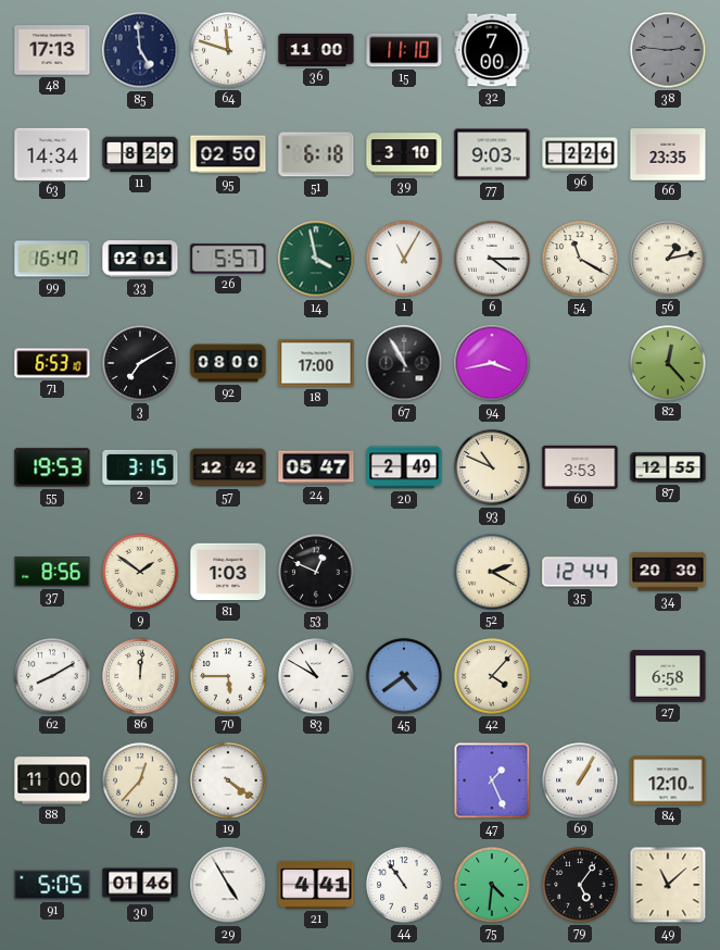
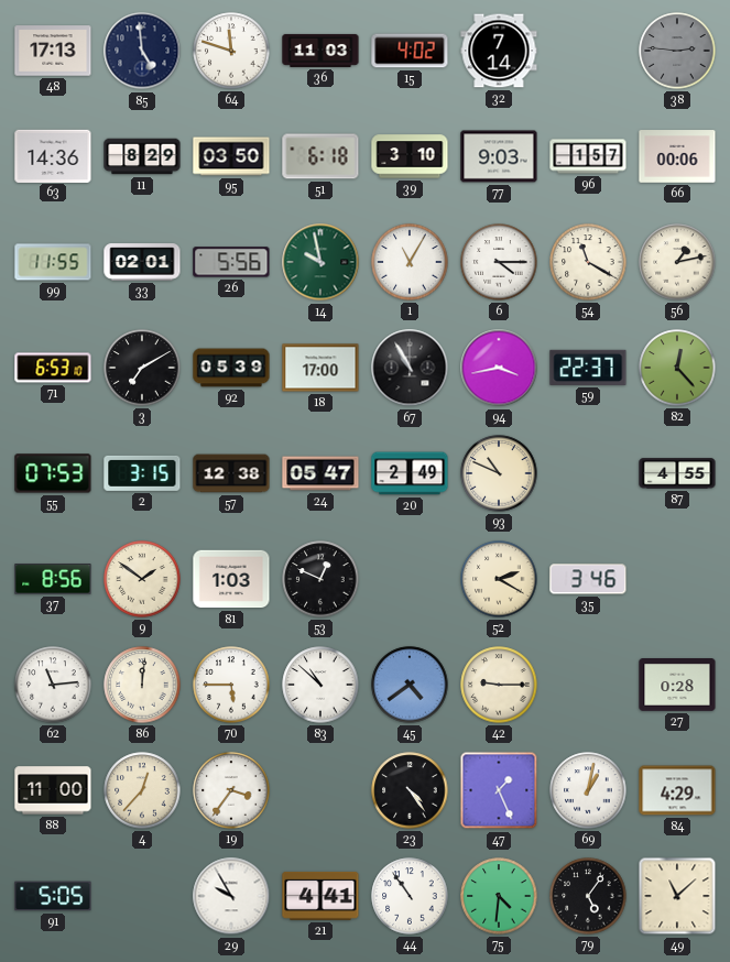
36: 11:00 -> 11:03
15: 11:10 -> 4:02
32: 7:00 -> 7:14
63: 14:34 -> 14:36
95: 02:50 -> 03:50
96: 2:26 -> 1:57
66: 23:35 -> 00:06
99: 16:47 -> 11:55
26: 5:57 -> 5:56
14: 3:58 -> 9:58
92: 08:00 -> 05:39
59: none -> 22:37
55: 19:53 -> 07:53
57: 12:42 -> 12:38
60: 3:53 -> none
87: 12:55 -> 4:55
35: 12:44 -> 3:46
34: 20:30 -> none
62: 8:10 -> 11:14
83: 10:50 -> 10:52
42: 4:07 -> 9:15
27: 6:58 -> 0:28
19: 4:21 -> 3:36
23: none -> 4:24
69: 1:05 -> 1:02
84: 12:10 -> 4:29
30: 01:46 -> none
29: 4:55 -> 9:55
